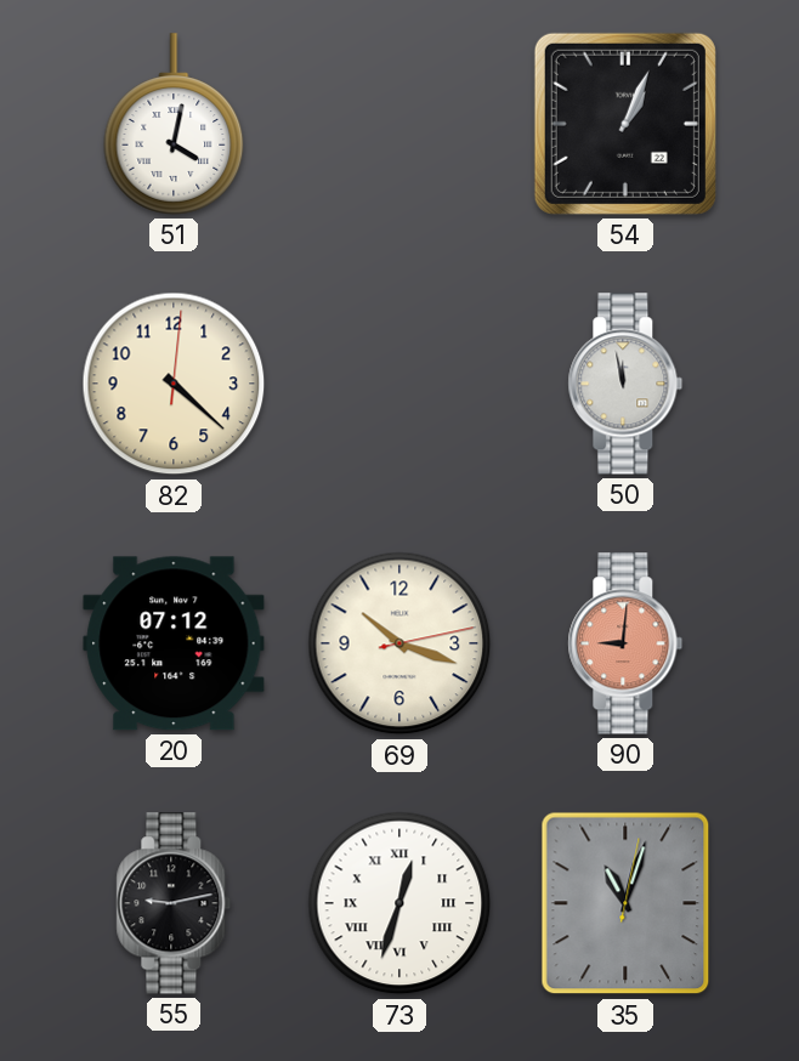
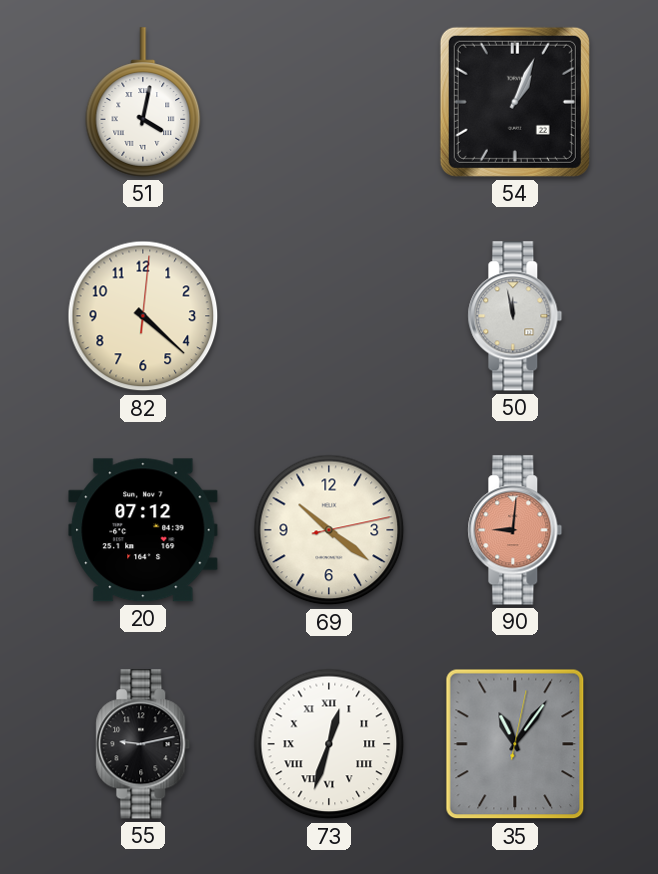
69: 10:18 -> 10:21
35: 11:03 -> 11:06
